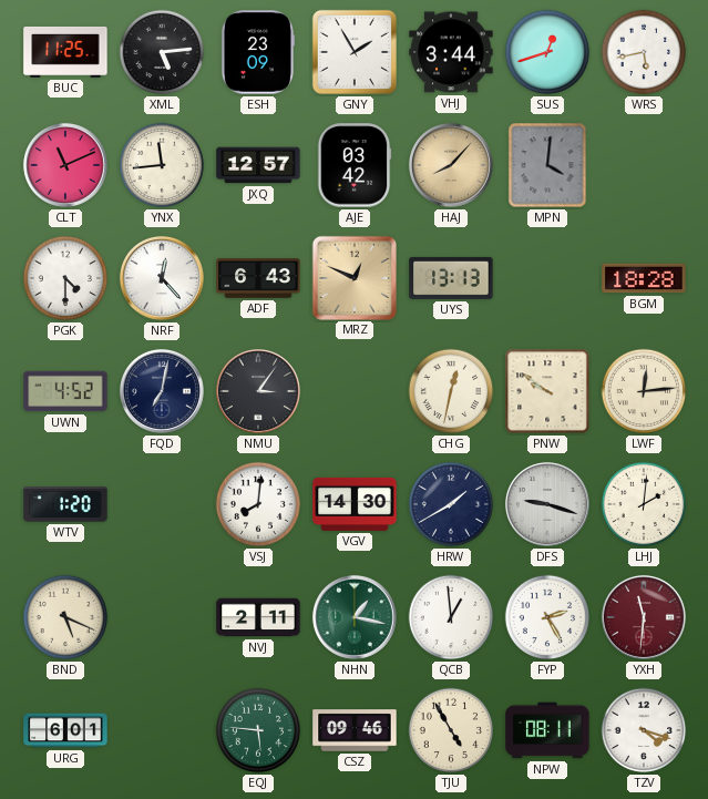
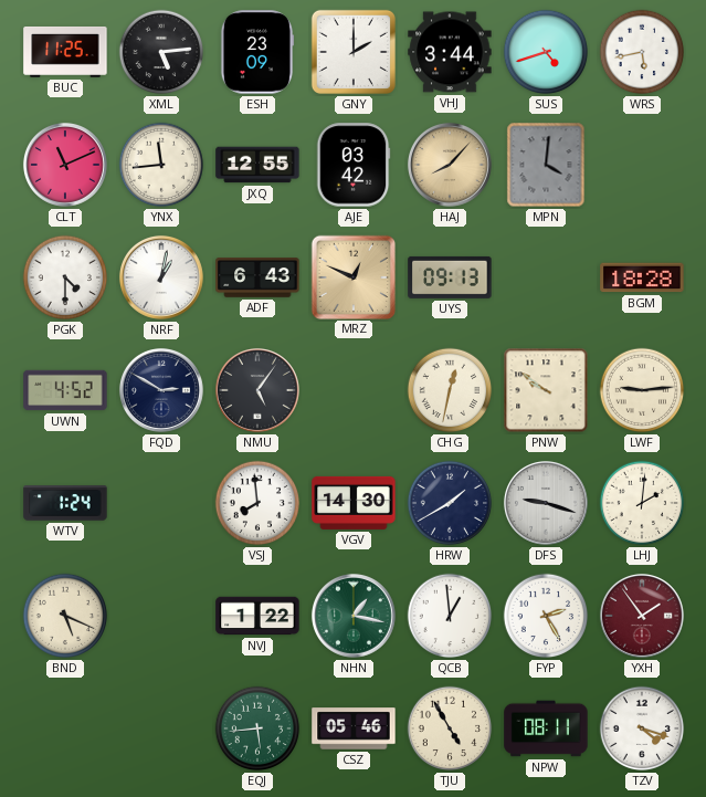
GNY: 1:55 -> 2:00
SUS: 12:42 -> 4:42
JXQ: 12:57 -> 12:55
NRF: 12:23 -> 1:02
UYS: 13:13 -> 09:13
FQD: 7:02 -> 2:50
NMU: 3:06 -> 5:06
LWF: 12:14 -> 9:14
WTV: 1:20 -> 1:24
VSJ: 8:01 -> 7:59
NVJ: 2:11 -> 1:22
YXH: 11:31 -> 1:54
URG: 6:01 -> none
EQJ: 5:46 -> 5:44
CSZ: 09:46 -> 05:46
